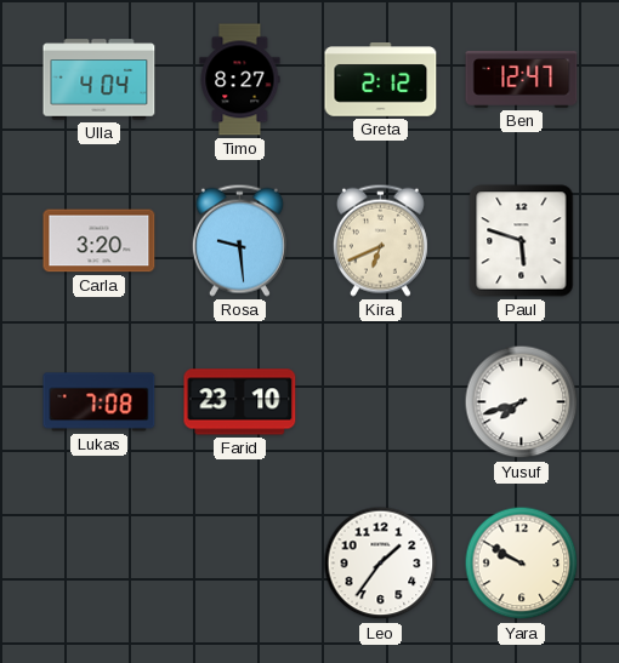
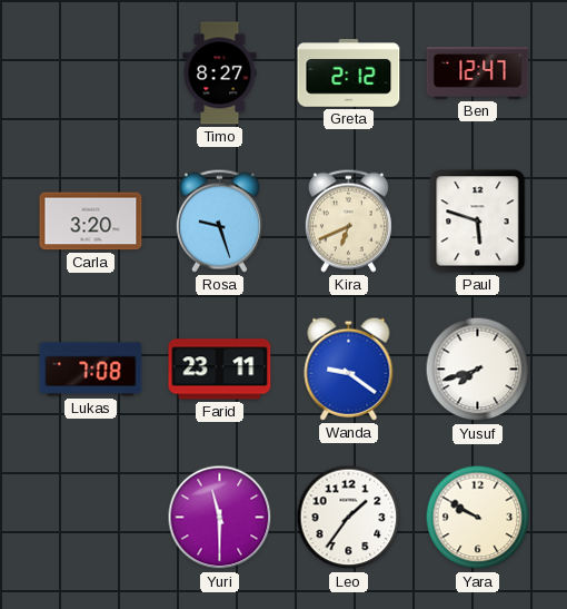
Ulla: 4:04 -> none
Rosa: 9:29 -> 9:27
Farid: 23:10 -> 23:11
Wanda: none -> 9:21
Yuri: none -> 11:30
